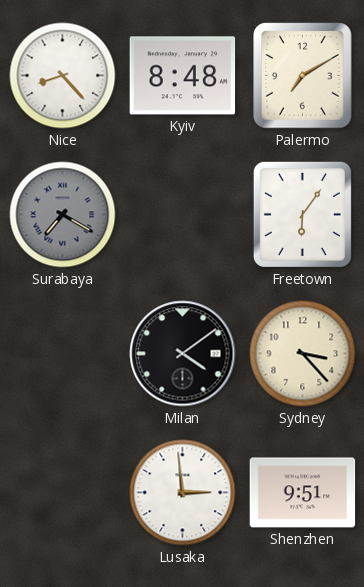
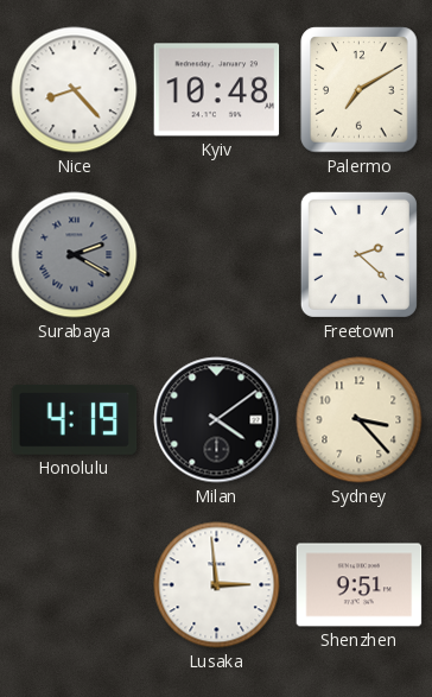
Kyiv: 8:48 -> 10:48
Surabaya: 7:20 -> 2:20
Freetown: 6:06 -> 2:22
Honolulu: none -> 4:19
